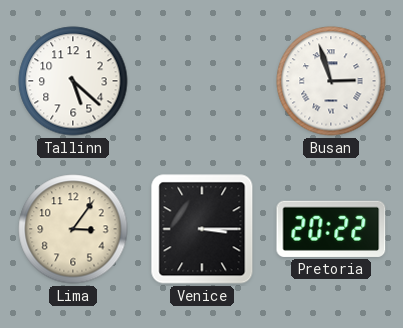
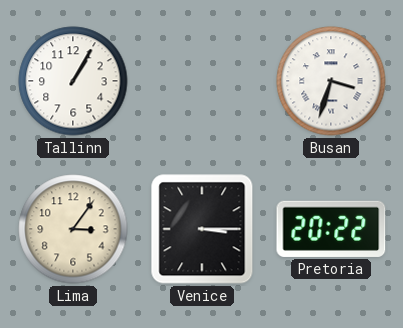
Tallinn: 5:22 -> 1:05
Busan: 2:57 -> 3:33
